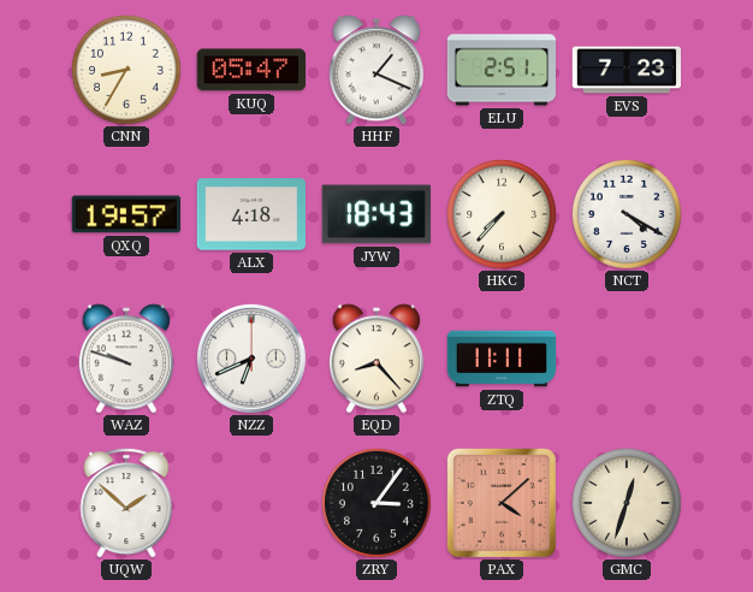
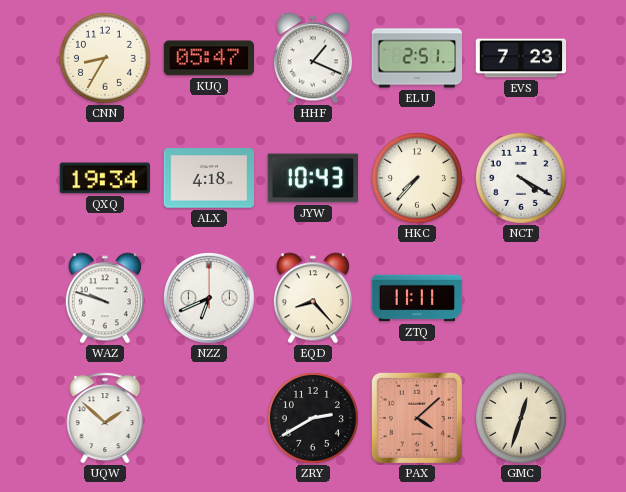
QXQ: 19:57 -> 19:34
JYW: 18:43 -> 10:43
ZRY: 3:06 -> 2:40
